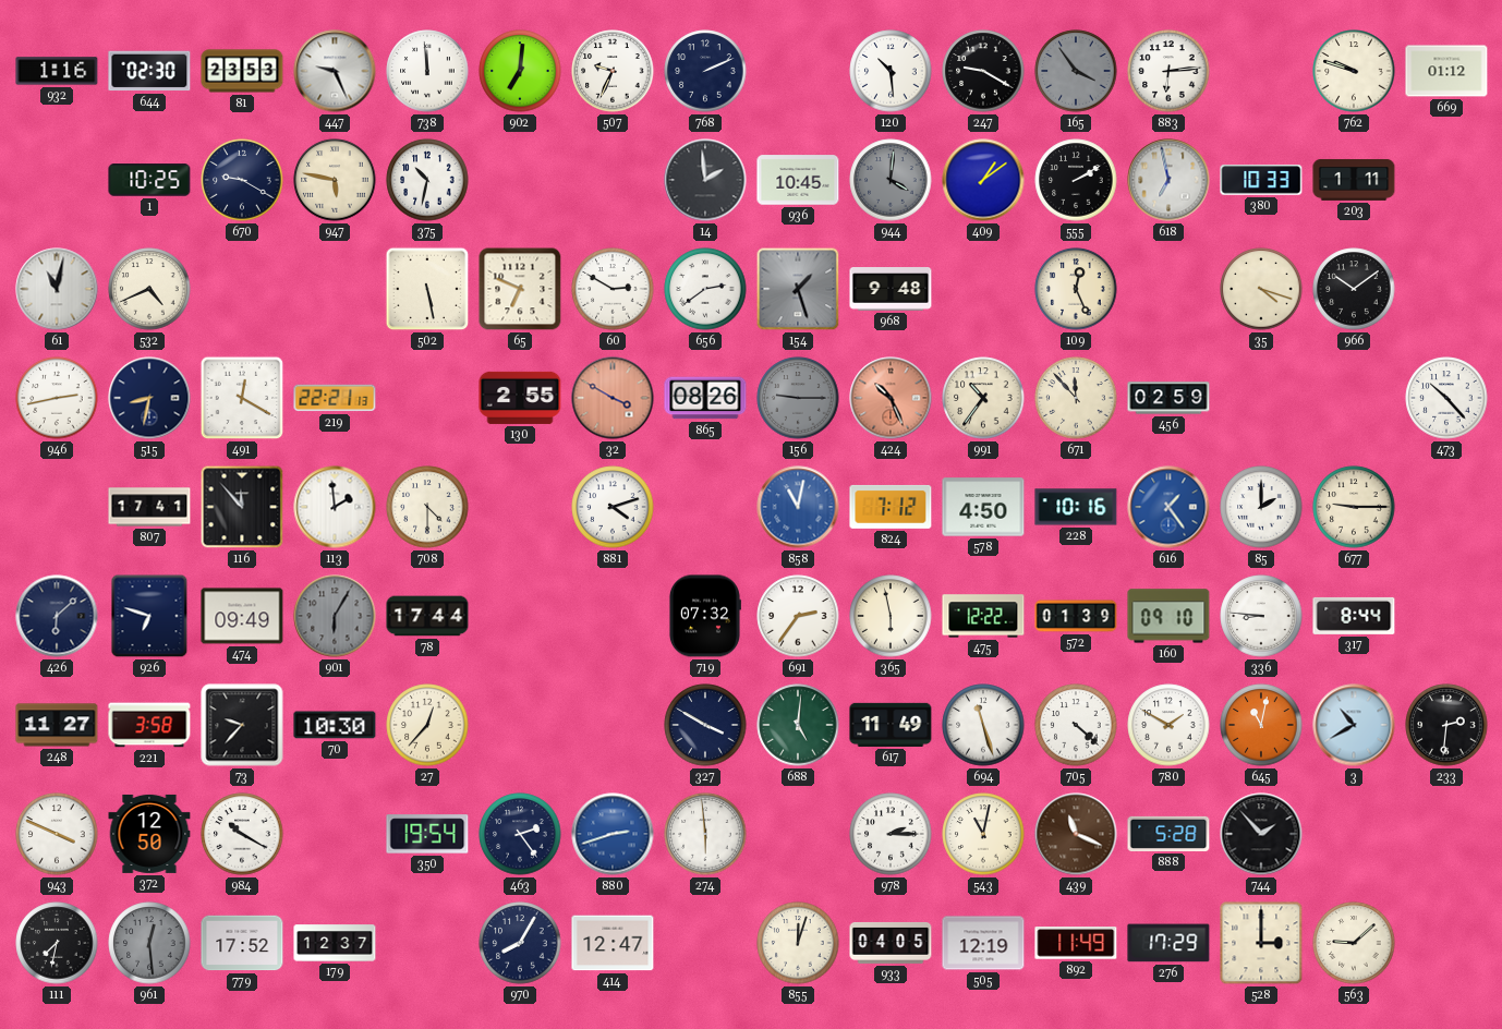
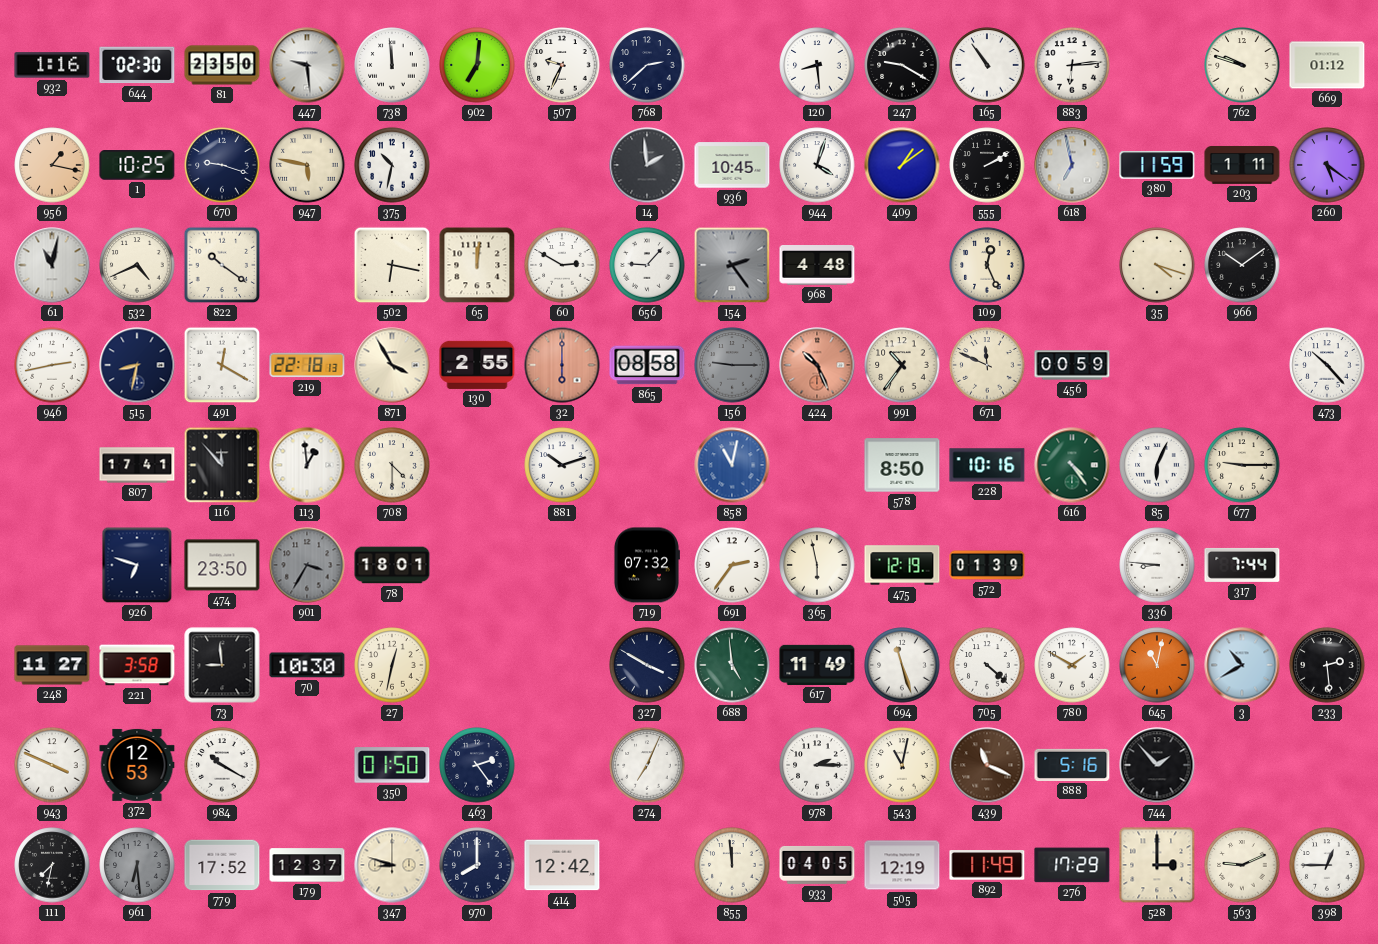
81: 23:53 -> 23:50
447: 9:26 -> 9:29
768: 2:11 -> 2:38
120: 10:29 -> 8:29
165: 3:54 -> 10:54
165 dial: grey -> white
956: none -> 1:17
670: 9:20 -> 9:18
944: 4:01 -> 4:03
944 dial: grey -> white
380: 10:33 -> 11:59
260: none -> 5:21
822: none -> 10:21
502: 5:28 -> 6:17
65: 6:49 -> 12:01
656: 2:39 -> 9:07
154: 1:27 -> 2:24
968: 9:48 -> 4:48
219: 22:21 -> 22:18
871: none -> 3:55
32: 3:50 -> 6:00
865: 08:26 -> 08:58
671: 11:53 -> 11:49
456: 02:59 -> 00:59
113: 1:59 -> 12:59
881: 4:12 -> 10:12
824: 7:12 -> none
578: 4:50 -> 8:50
616: 1:24 -> 4:24
616 dial: blue -> green
85: 2:00 -> 6:04
426: 6:08 -> none
474: 09:49 -> 23:50
901: 6:05 -> 3:35
78: 17:44 -> 18:01
475: 12:22 -> 12:19
160: 09:10 -> none
317: 8:44 -> 7:44
73: 9:37 -> 8:59
27: 12:37 -> 12:32
688: 5:01 -> 4:59
233: 2:31 -> 2:29
372: 12:50 -> 12:53
350: 19:54 -> 01:50
880: 2:42 -> none
274: 5:59 -> 7:04
888: 5:28 -> 5:16
961: 12:29 -> 6:29
347: none -> 8:48
970: 8:05 -> 8:00
414: 12:47 -> 12:42
855: 12:03 -> 11:59
563: 9:08 -> 9:11
398: none -> 12:45
